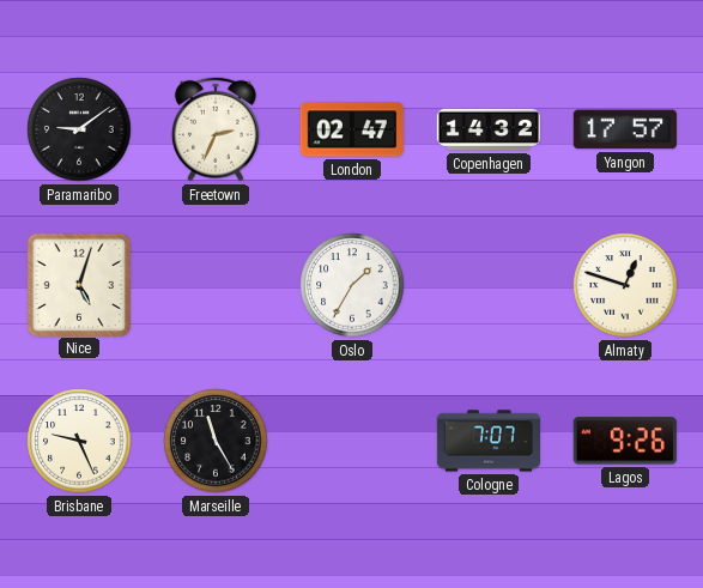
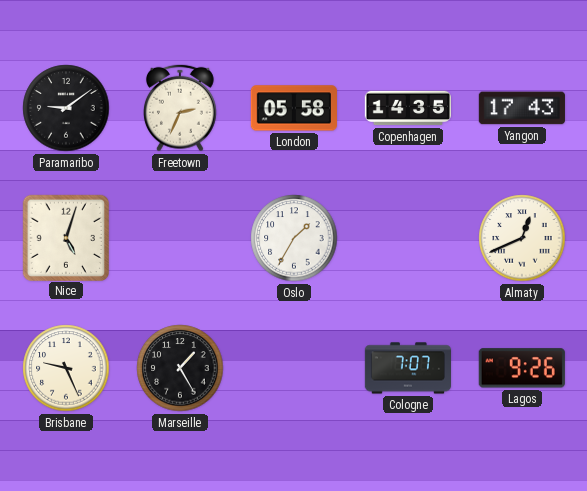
London: 02:47 -> 05:58
Copenhagen: 14:32 -> 14:35
Yangon: 17:57 -> 17:43
Almaty: 12:48 -> 12:41
Marseille: 11:25 -> 1:25
